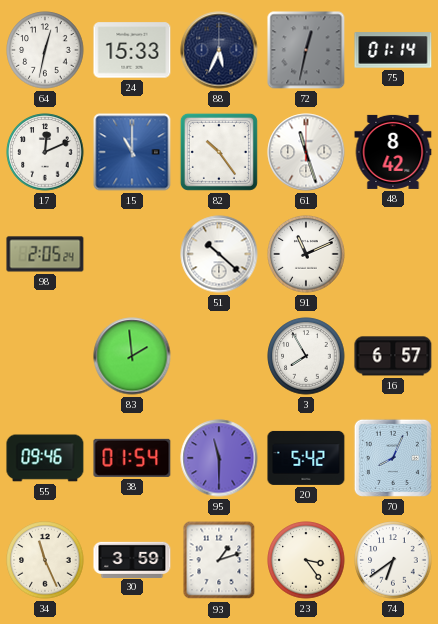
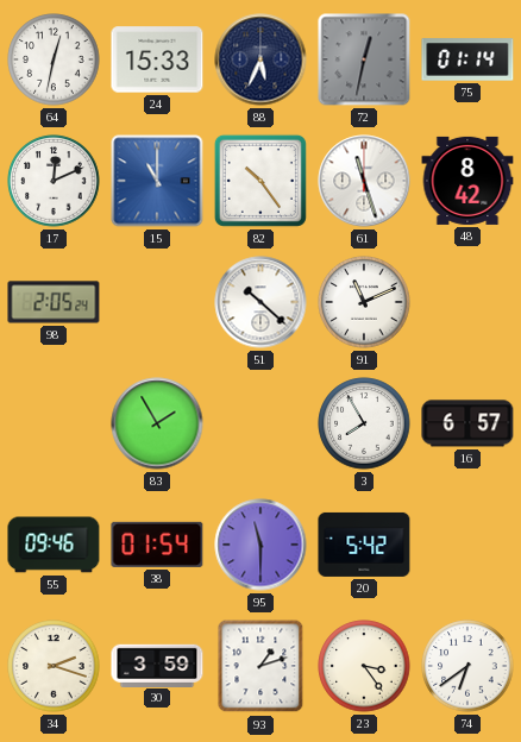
83: 1:59 -> 1:55
70: 8:04 -> none
34: 11:26 -> 2:18
